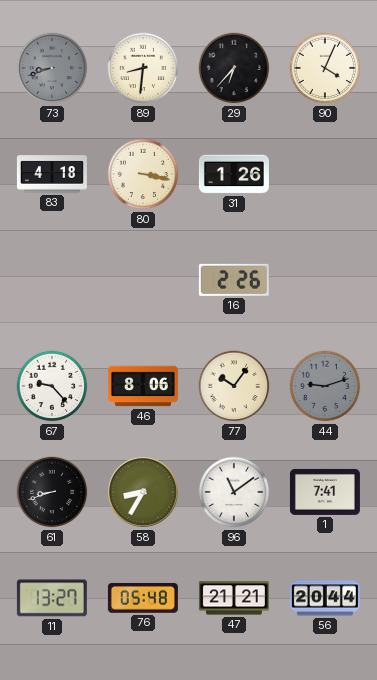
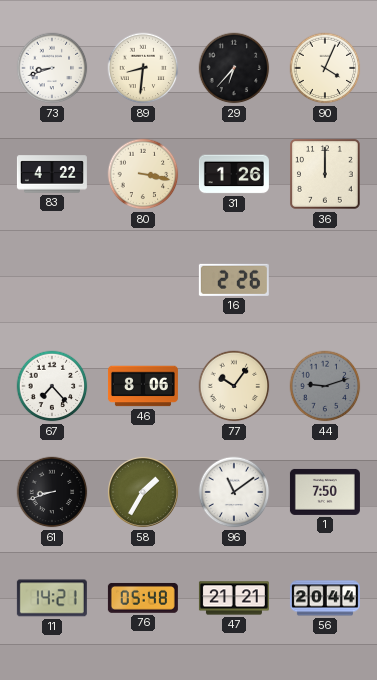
73 dial: grey -> white
83: 4:18 -> 4:22
36: none -> 12:00
67: 9:23 -> 7:23
58: 8:35 -> 1:35
1: 7:41 -> 7:50
11: 13:27 -> 14:21
